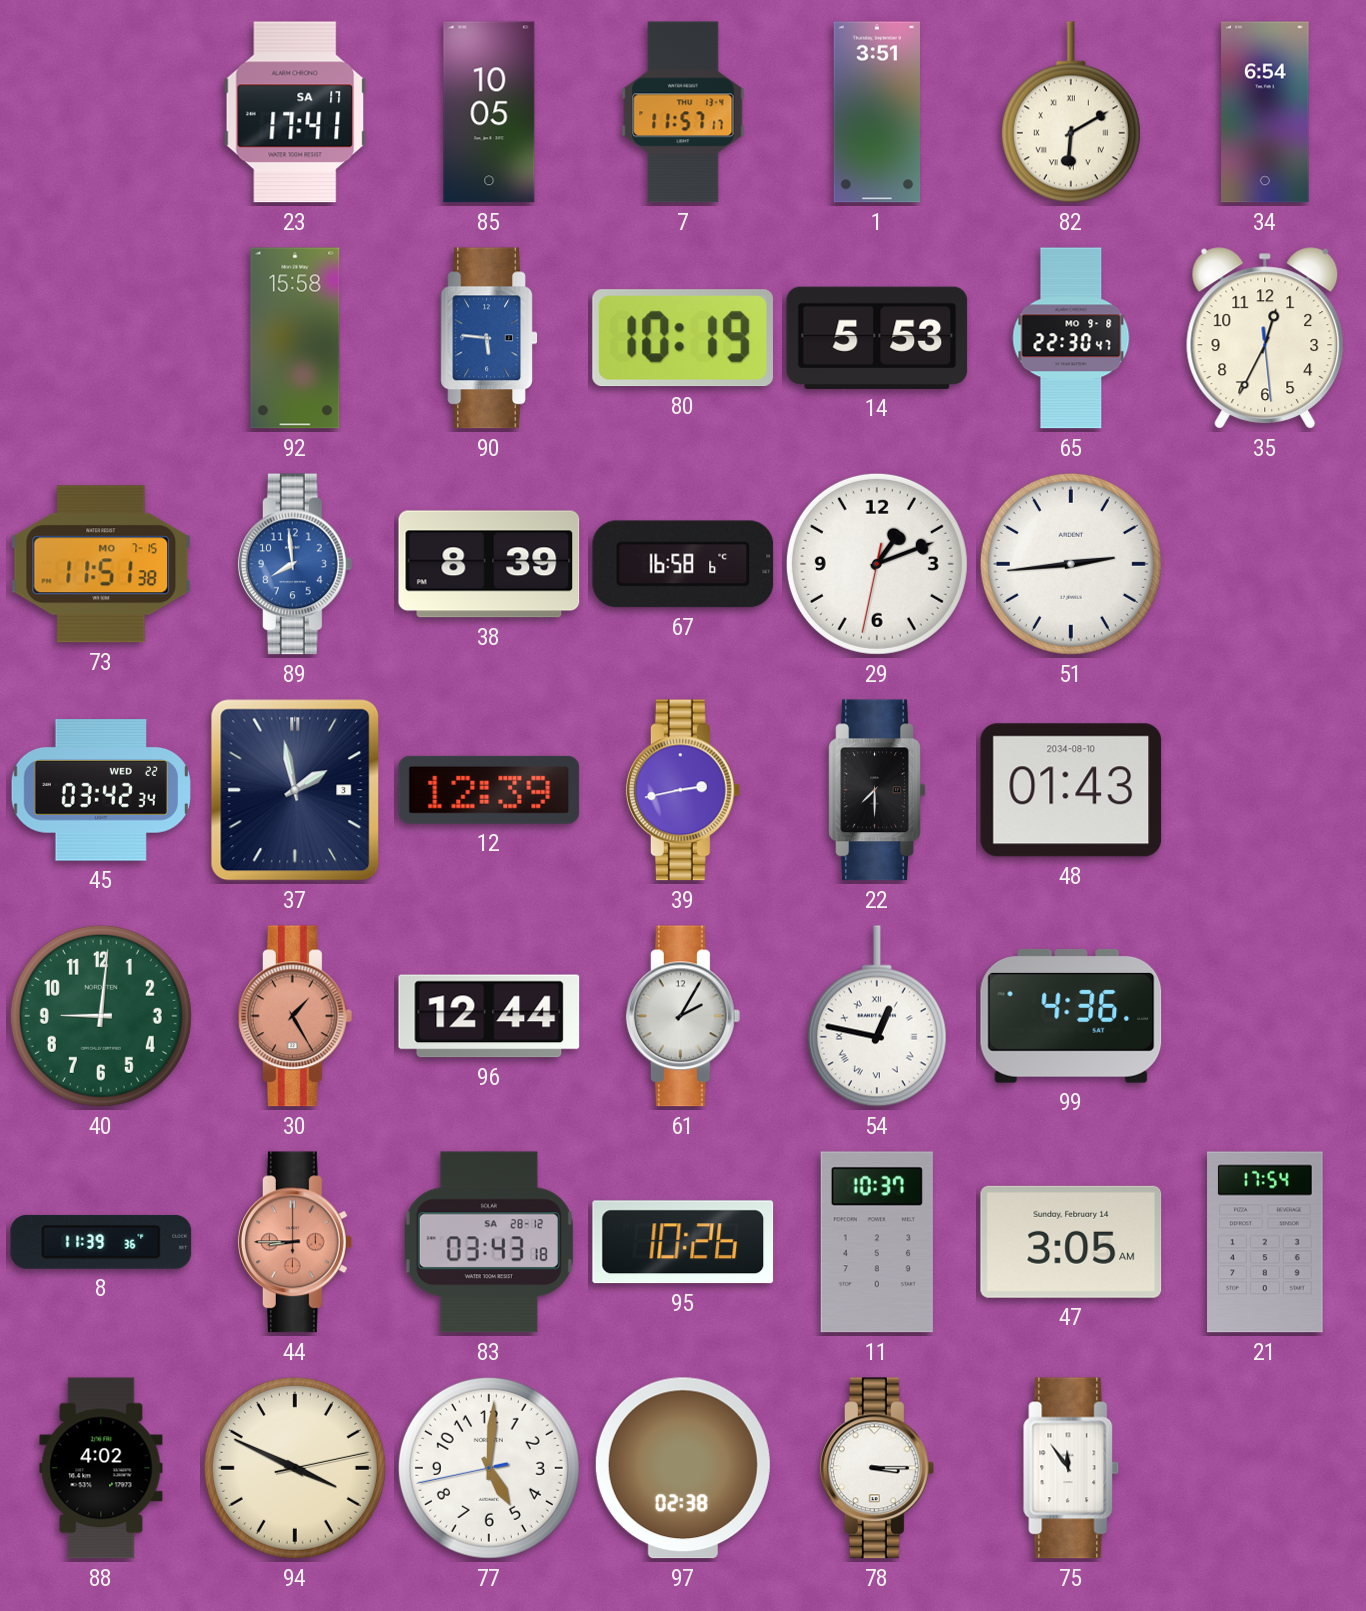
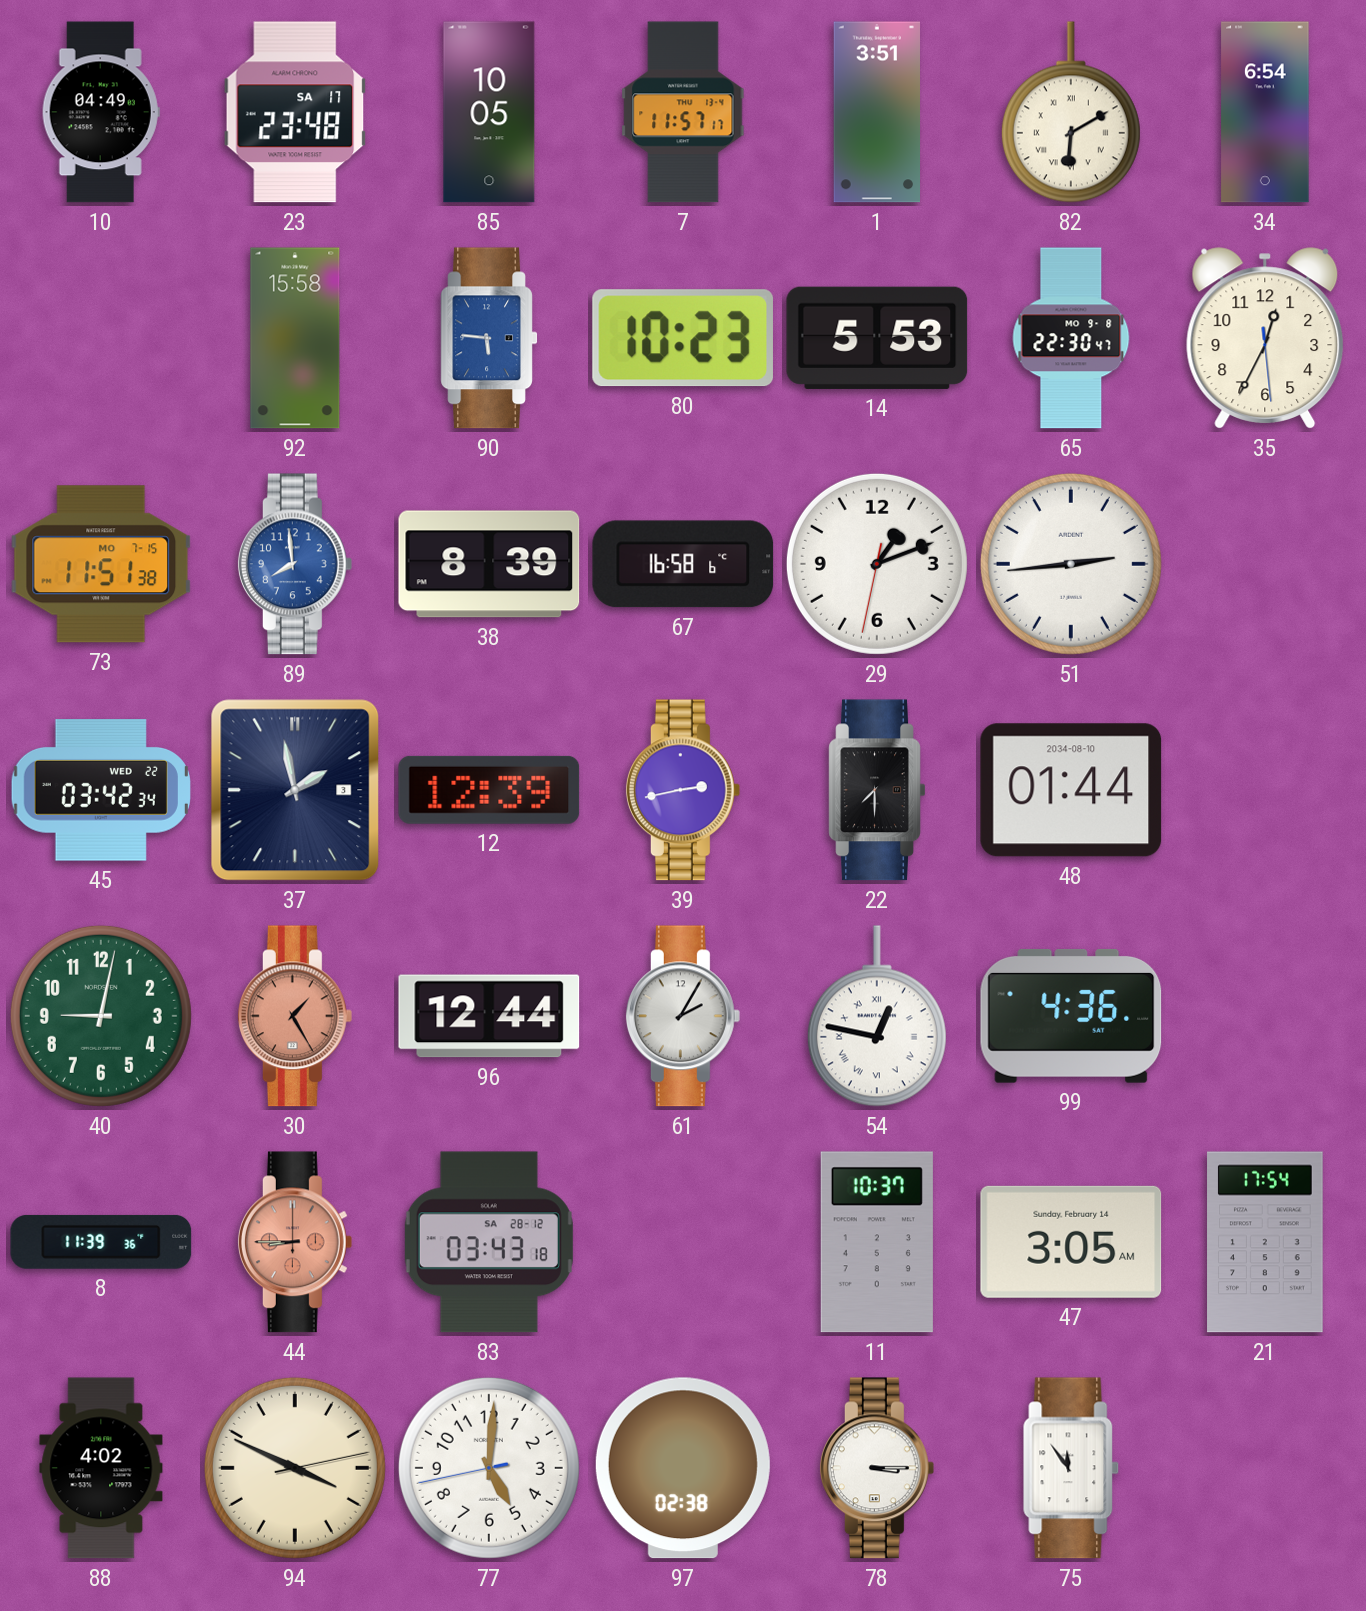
10: none -> 04:49
23: 17:41 -> 23:48
80: 10:19 -> 10:23
48: 01:43 -> 01:44
40: 9:01 -> 9:02
95: 10:26 -> none
